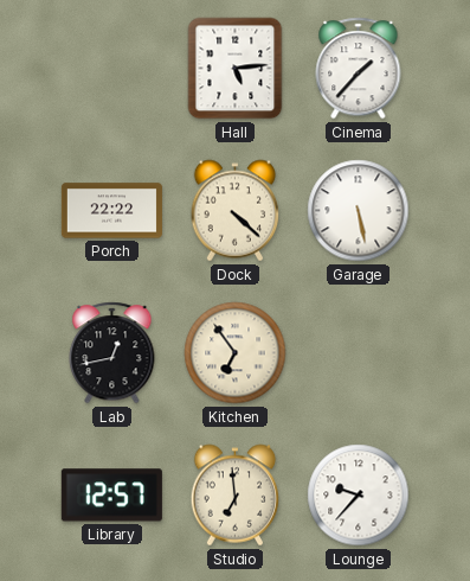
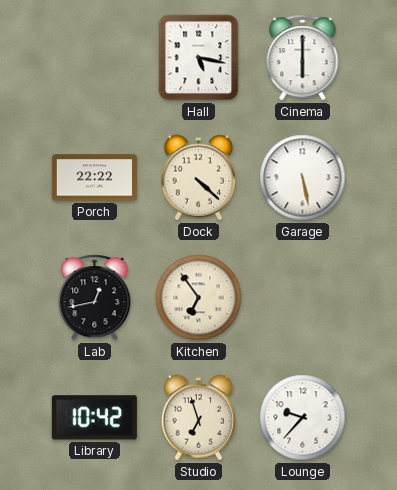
Hall: 5:14 -> 5:17
Cinema: 1:37 -> 6:00
Library: 12:57 -> 10:42
Studio: 6:59 -> 6:57
